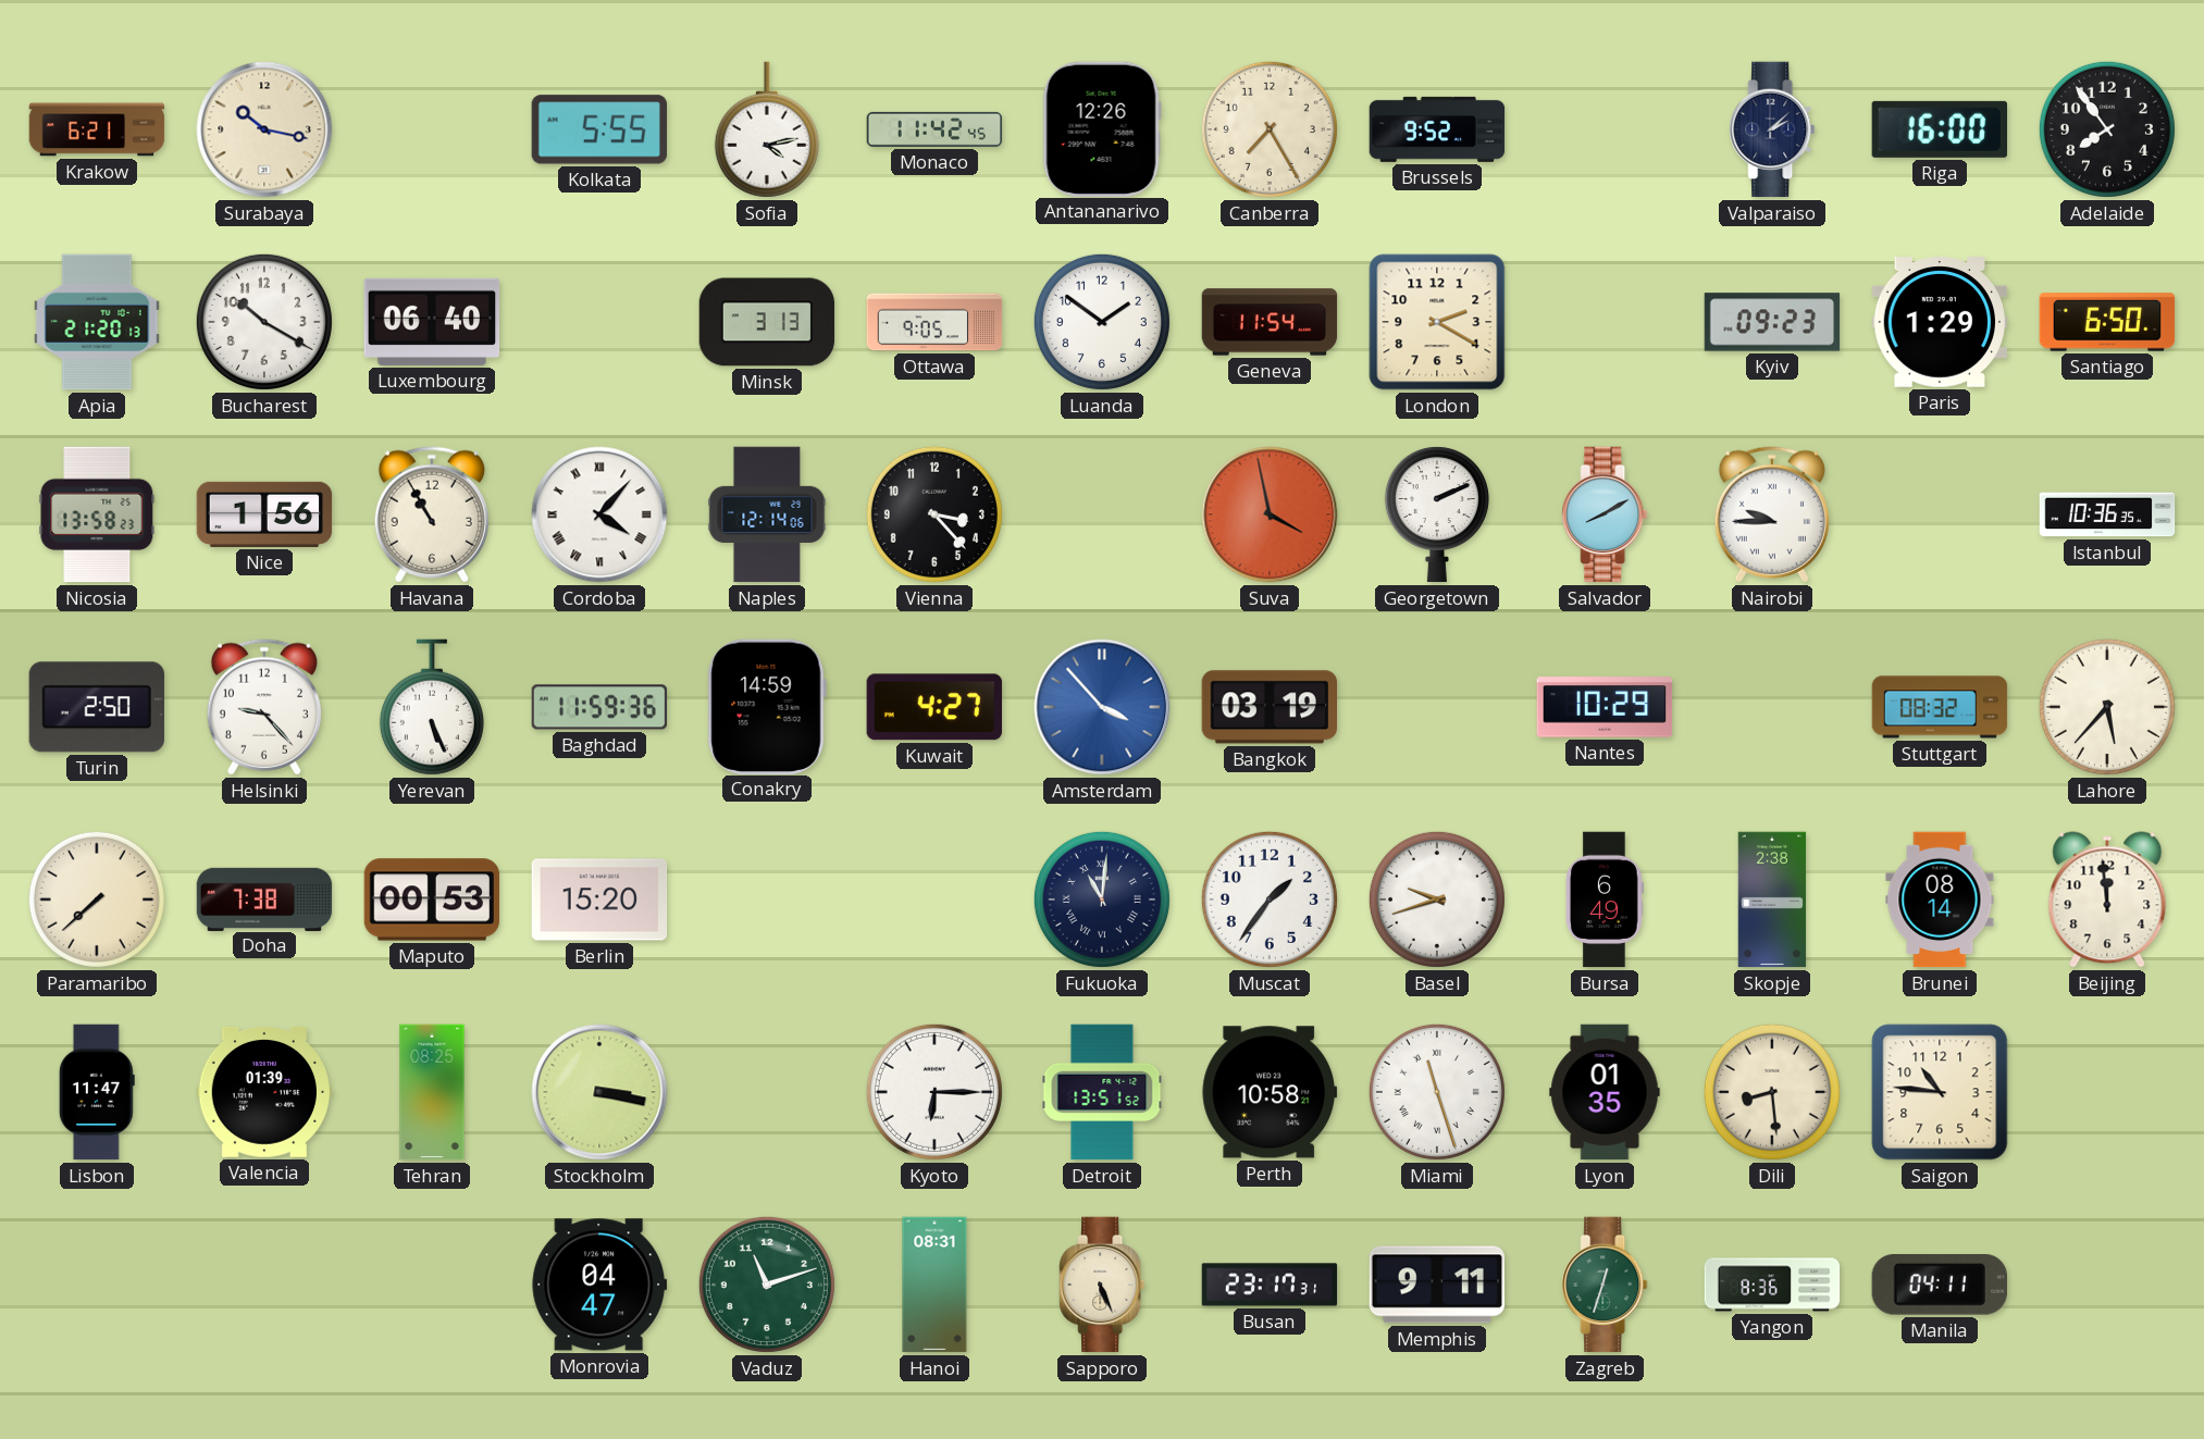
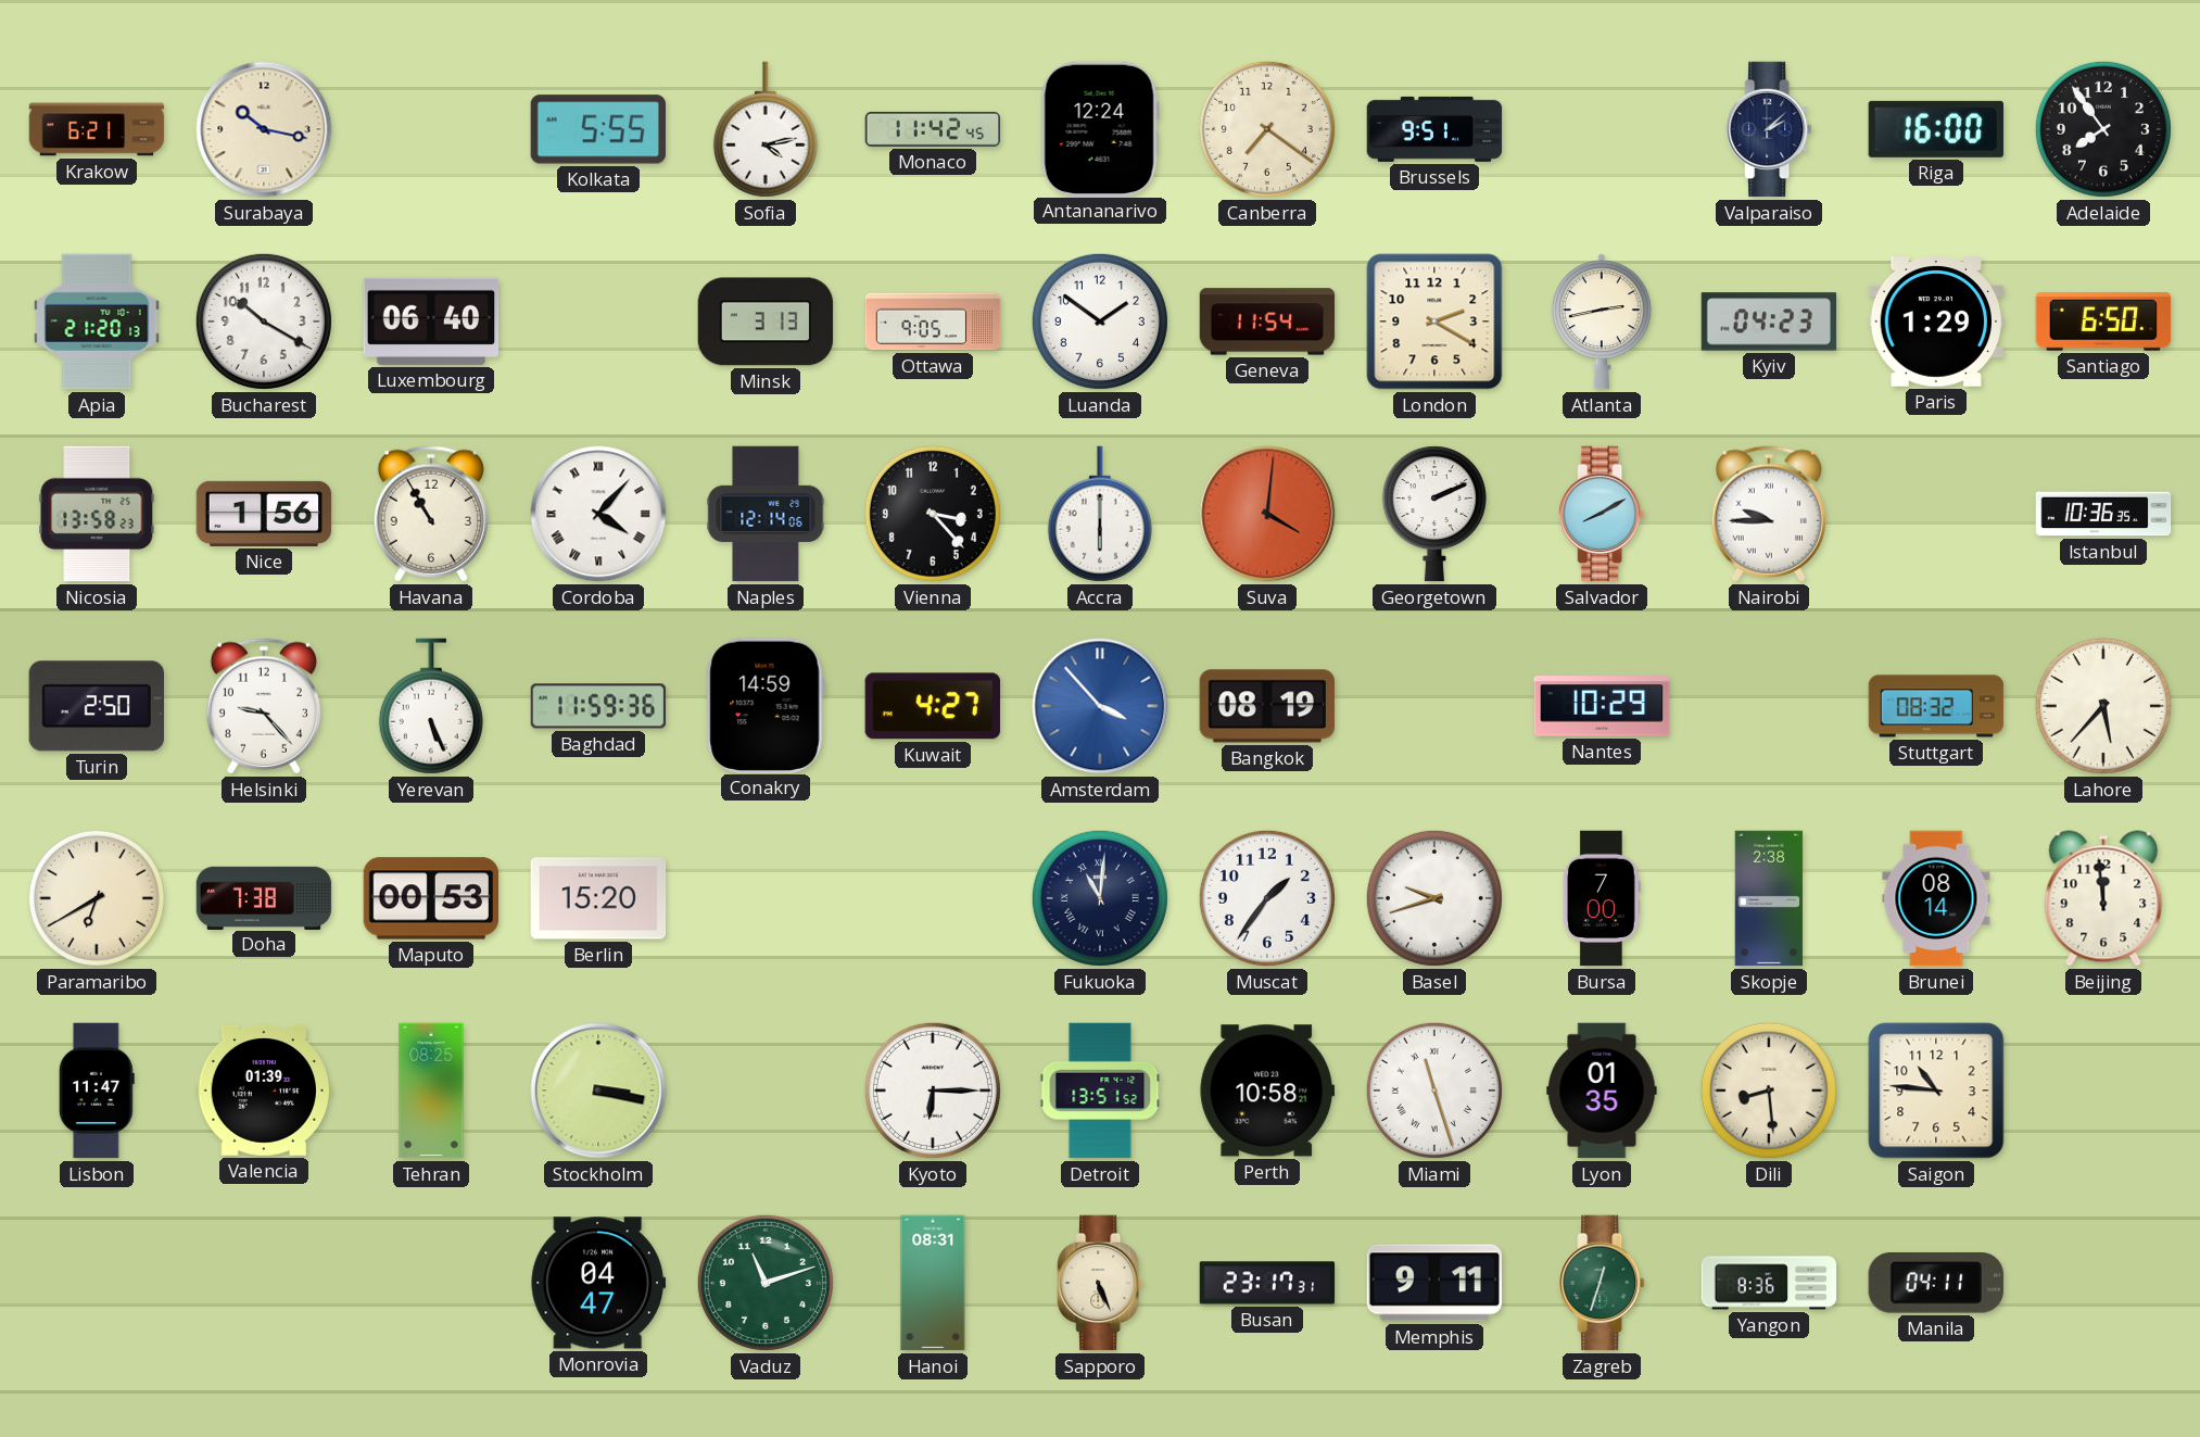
Antananarivo: 12:26 -> 12:24
Canberra: 7:25 -> 7:21
Brussels: 9:52 -> 9:51
Atlanta: none -> 2:43
Kyiv: 09:23 -> 04:23
Accra: none -> 6:00
Suva: 3:58 -> 4:01
Bangkok: 03:19 -> 08:19
Paramaribo: 7:38 -> 6:40
Bursa: 6:49 -> 7:00
